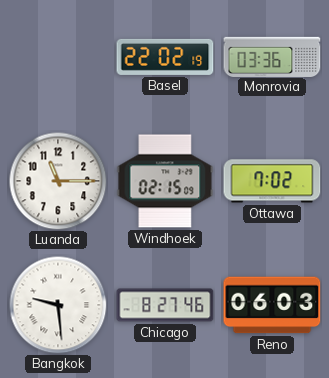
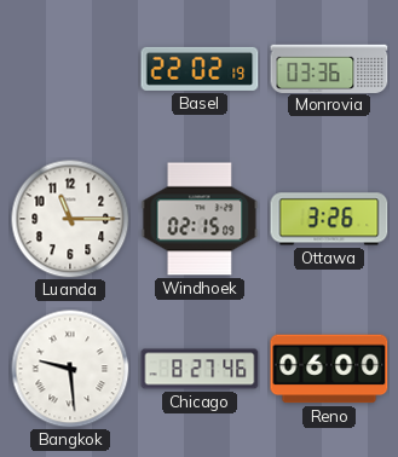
Ottawa: 7:02 -> 3:26
Reno: 06:03 -> 06:00
